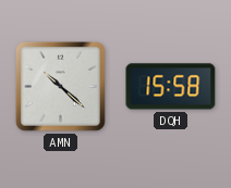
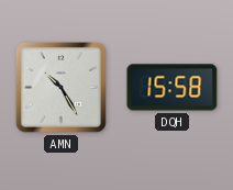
AMN: 10:22 -> 10:25
